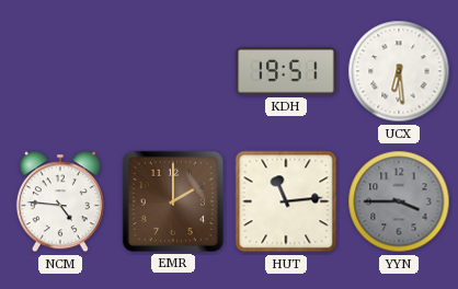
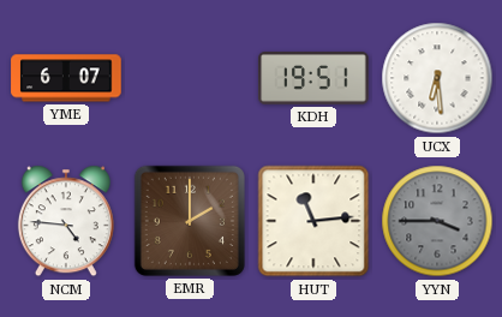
YME: none -> 6:07
